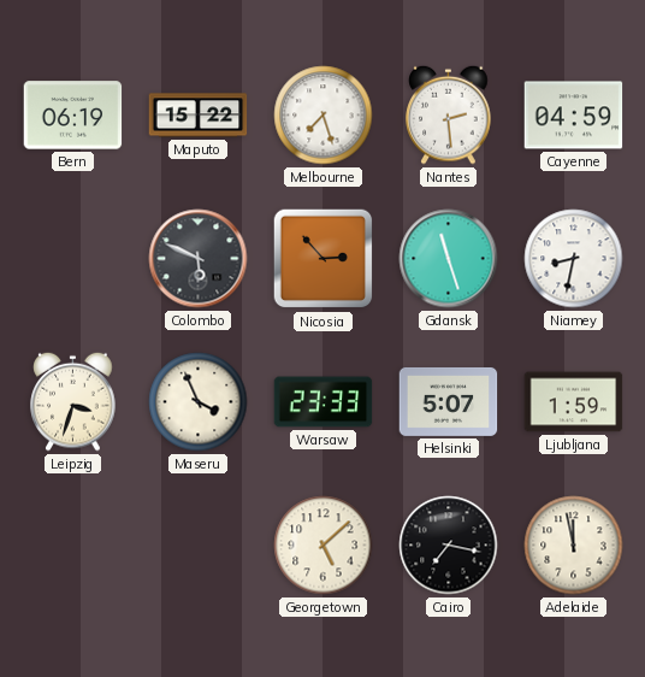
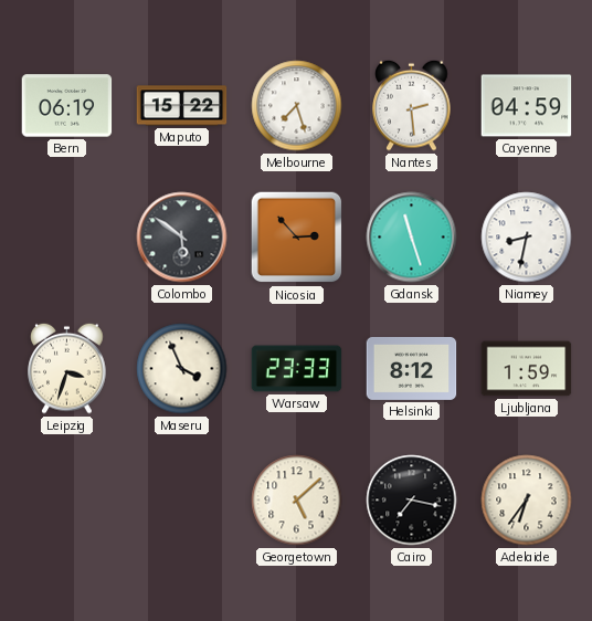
Colombo: 5:49 -> 5:51
Helsinki: 5:07 -> 8:12
Adelaide: 11:58 -> 6:36
